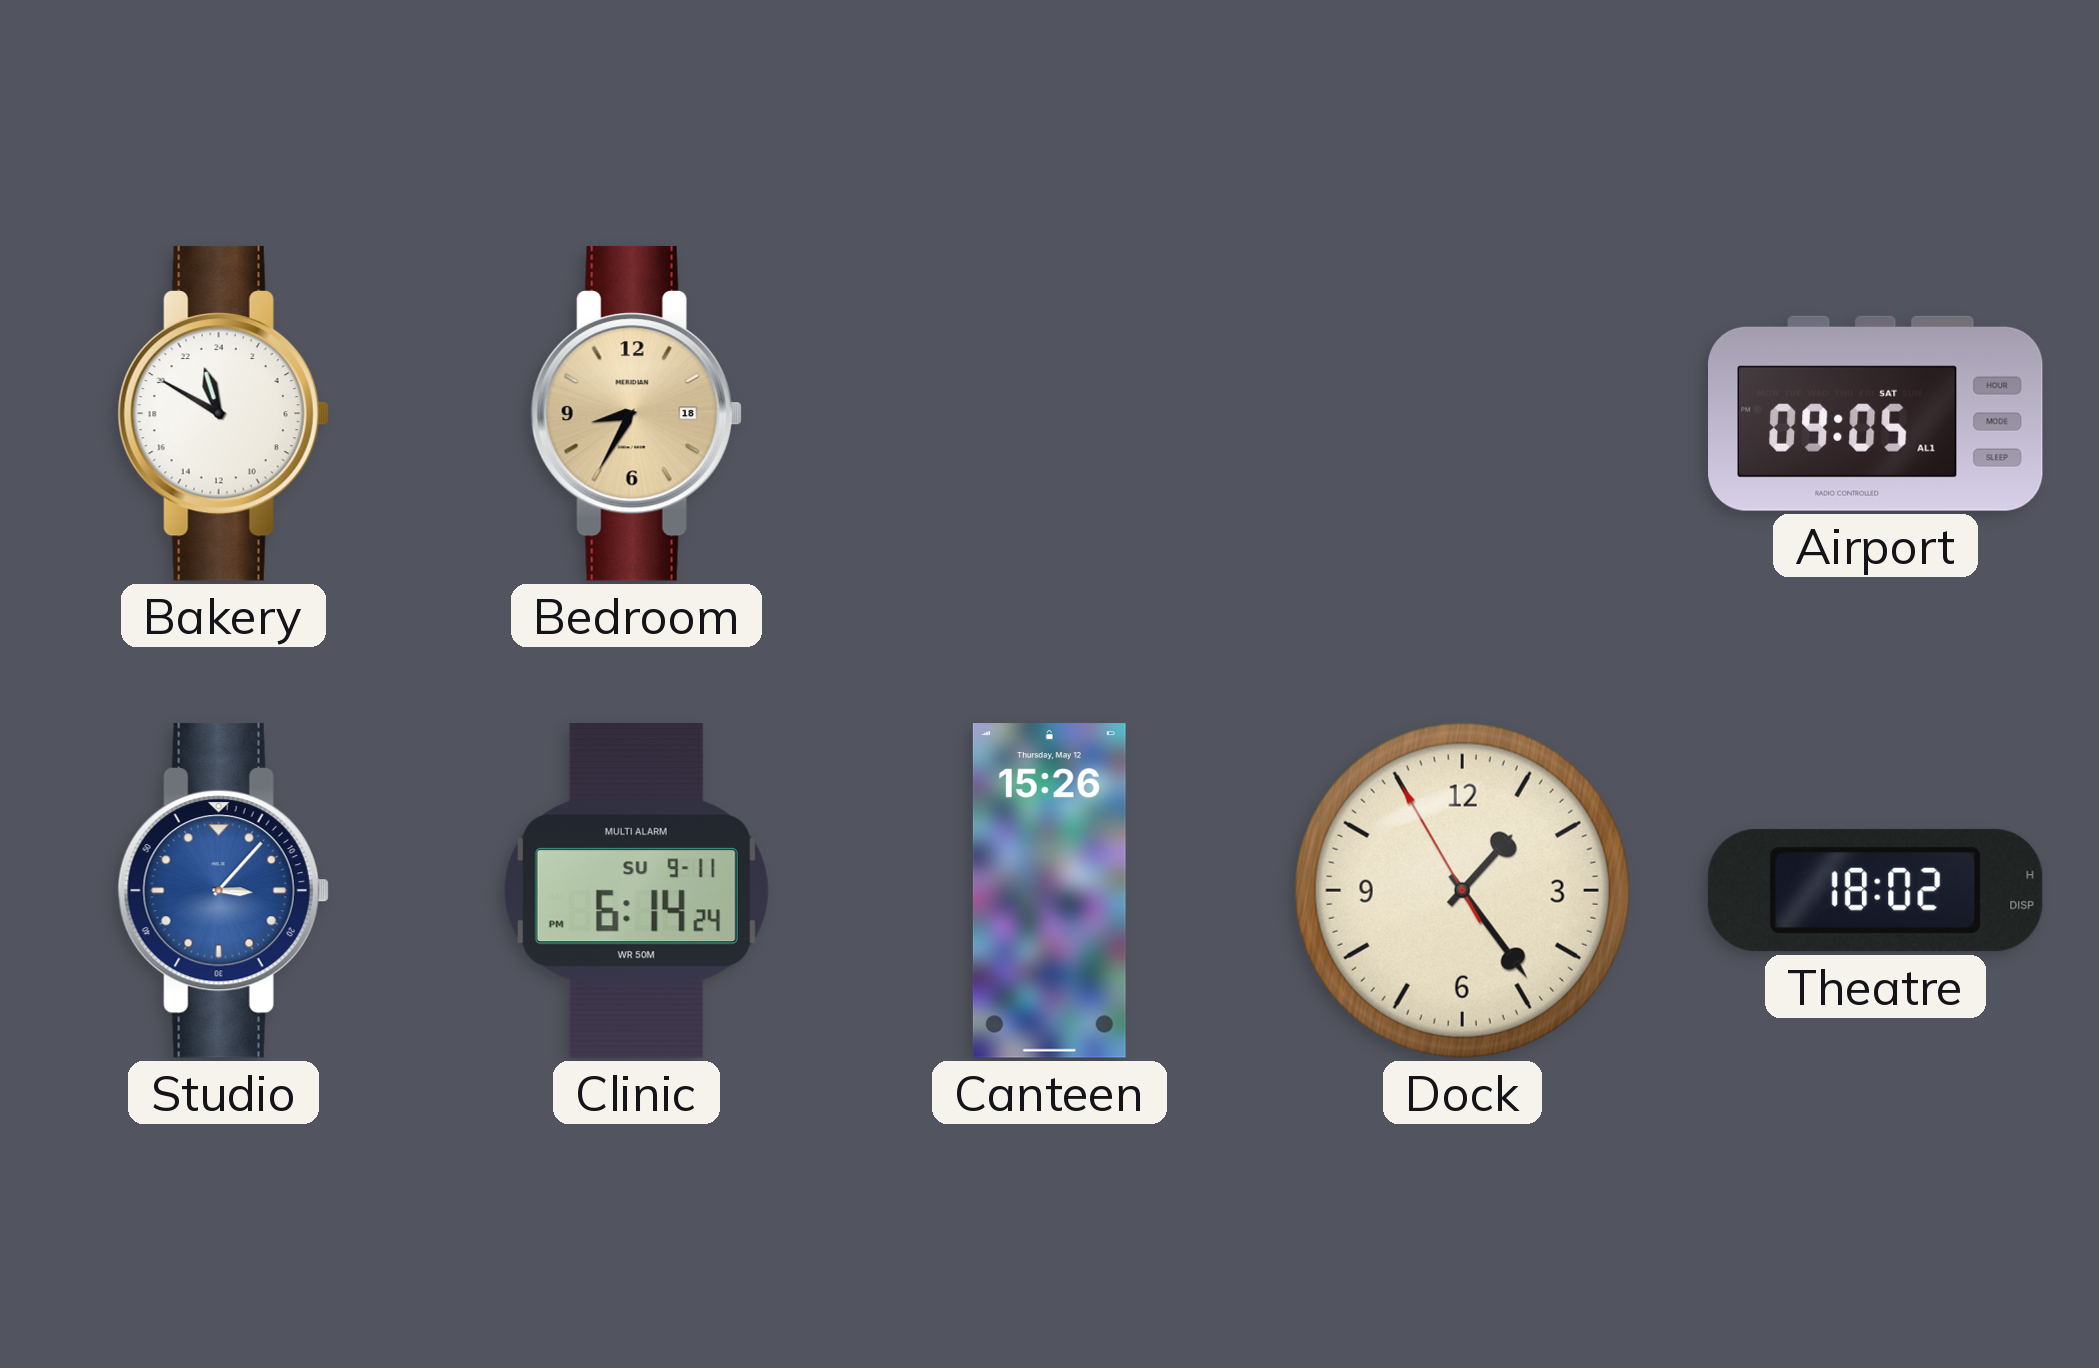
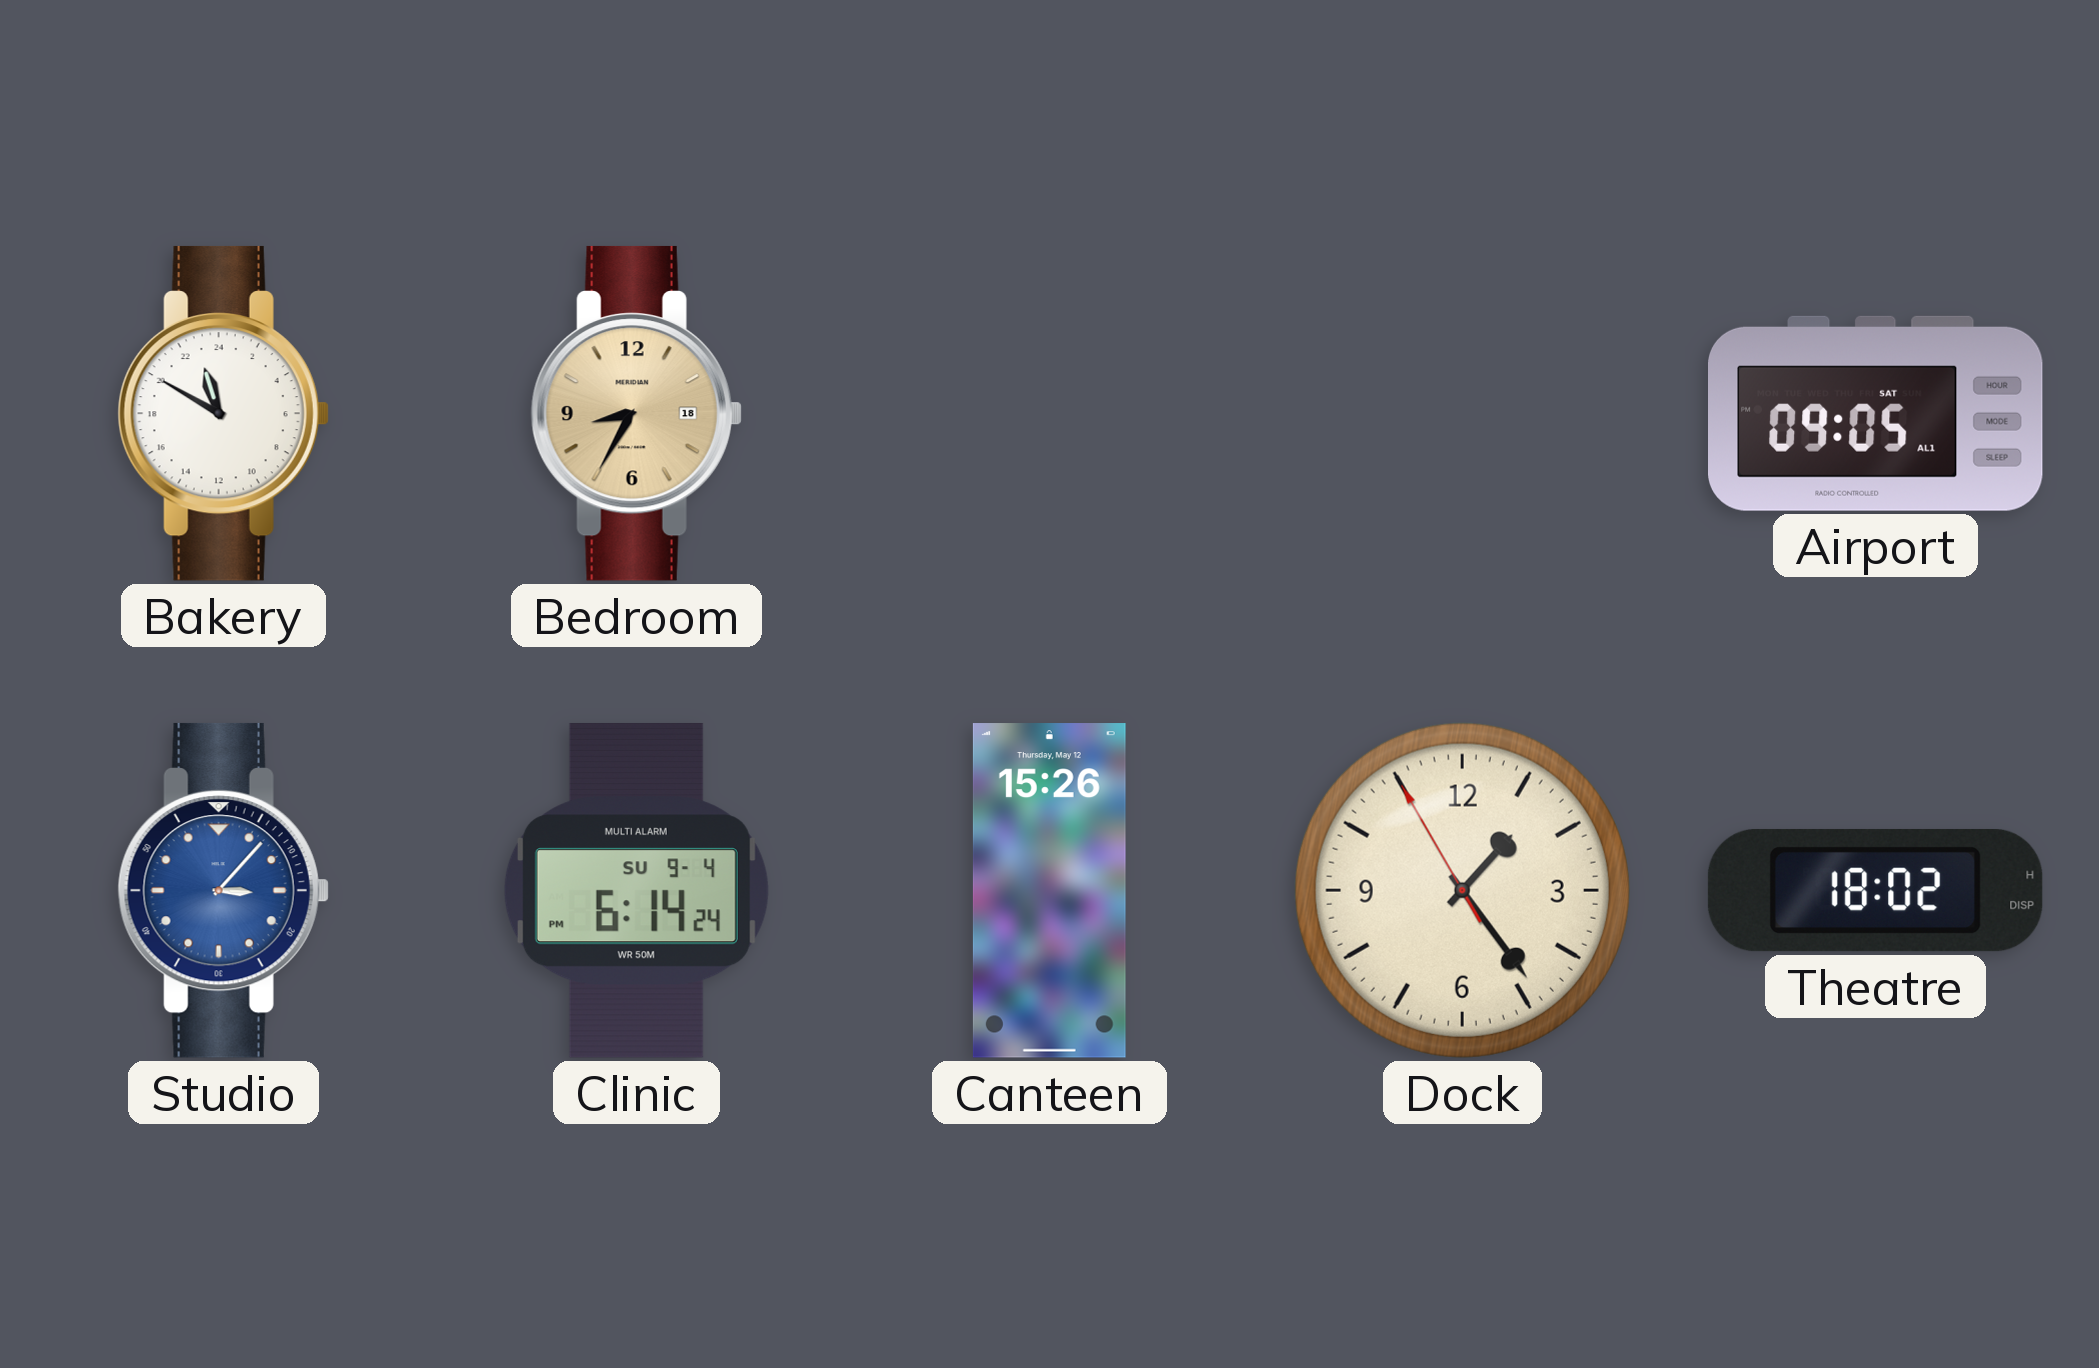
Clinic date: SU 9-11 -> SU 9-4
